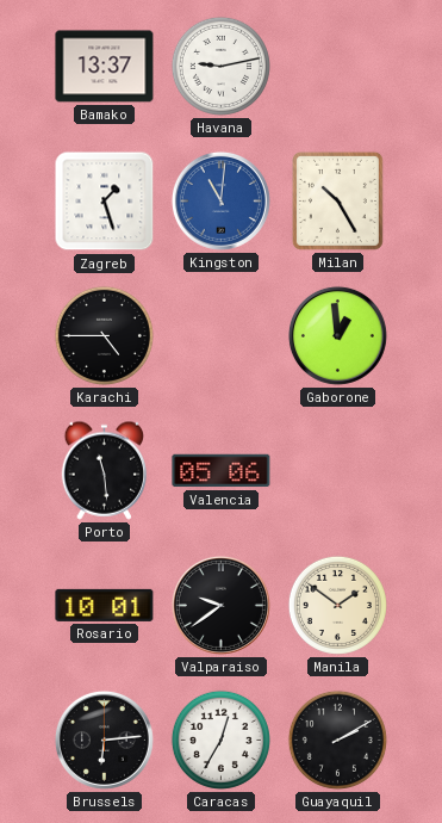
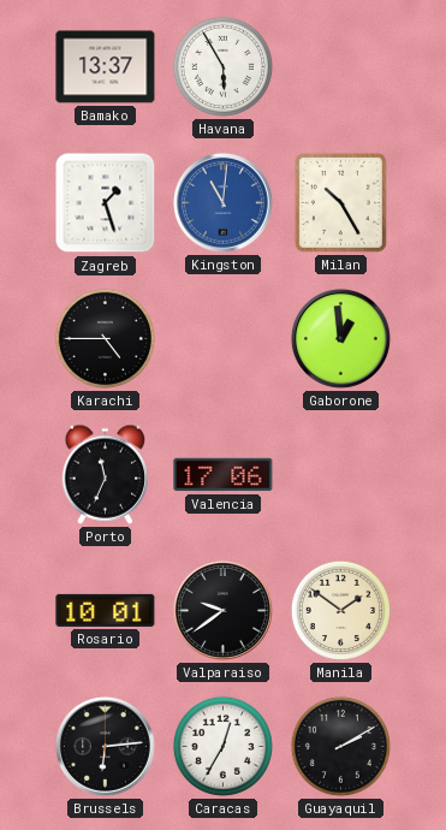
Havana: 9:13 -> 5:55
Porto: 11:29 -> 11:34
Valencia: 05:06 -> 17:06
